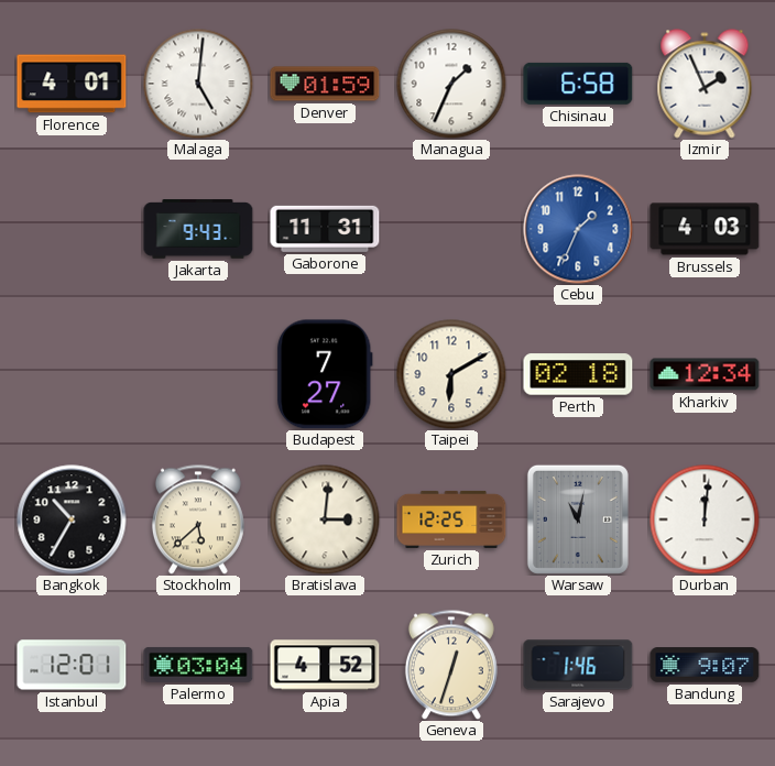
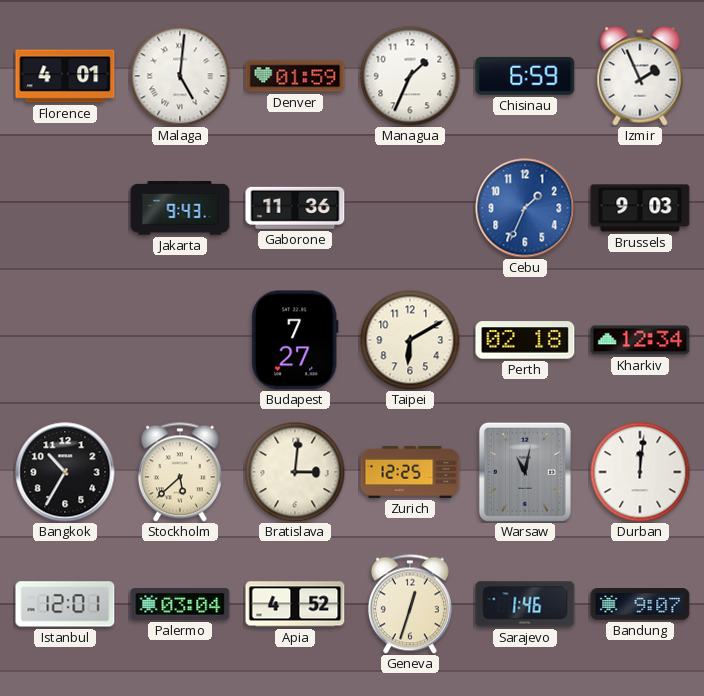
Chisinau: 6:58 -> 6:59
Gaborone: 11:31 -> 11:36
Brussels: 4:03 -> 9:03
